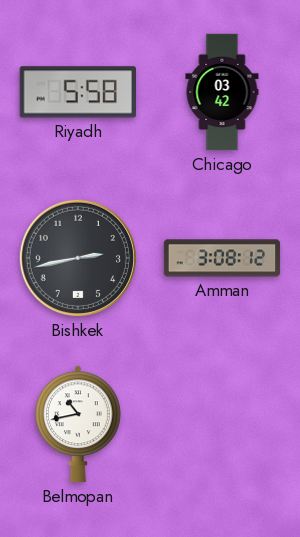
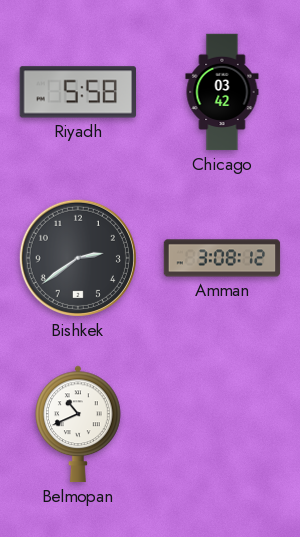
Bishkek: 2:43 -> 2:39
Belmopan: 10:43 -> 10:41
